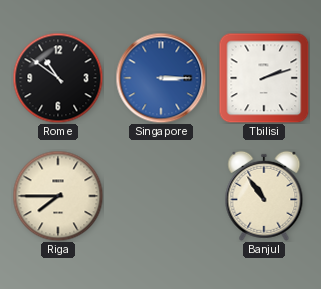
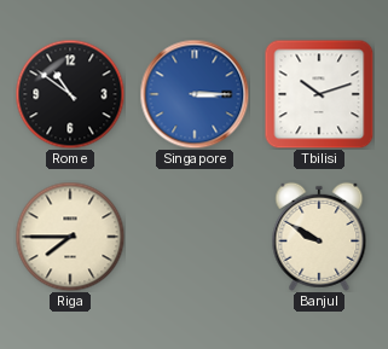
Tbilisi: 2:12 -> 10:12
Banjul: 10:54 -> 9:50
